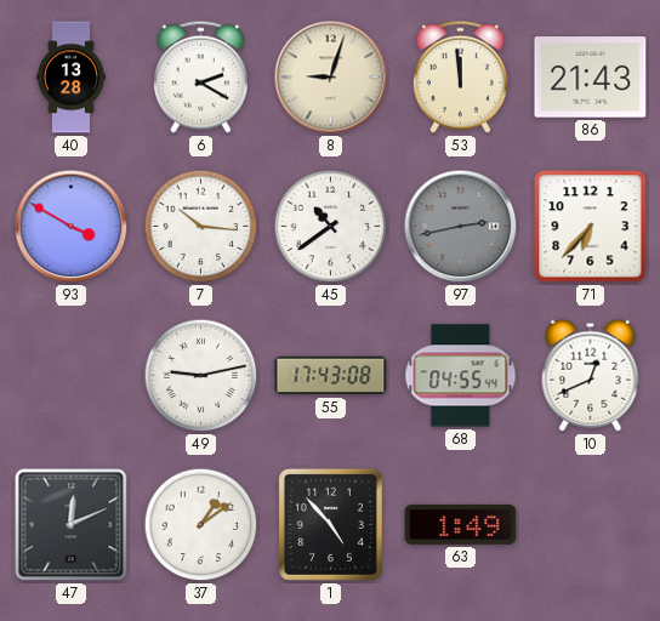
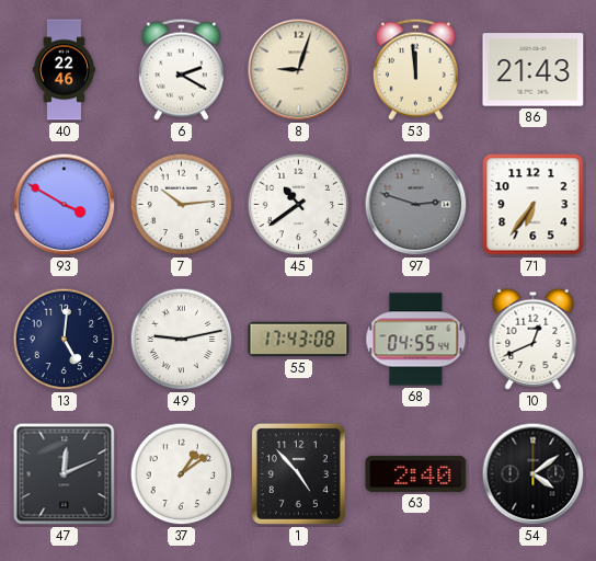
40: 13:28 -> 22:46
7: 10:16 -> 10:14
97: 2:43 -> 2:48
71: 6:37 -> 6:36
13: none -> 5:01
63: 1:49 -> 2:40
54: none -> 4:09
